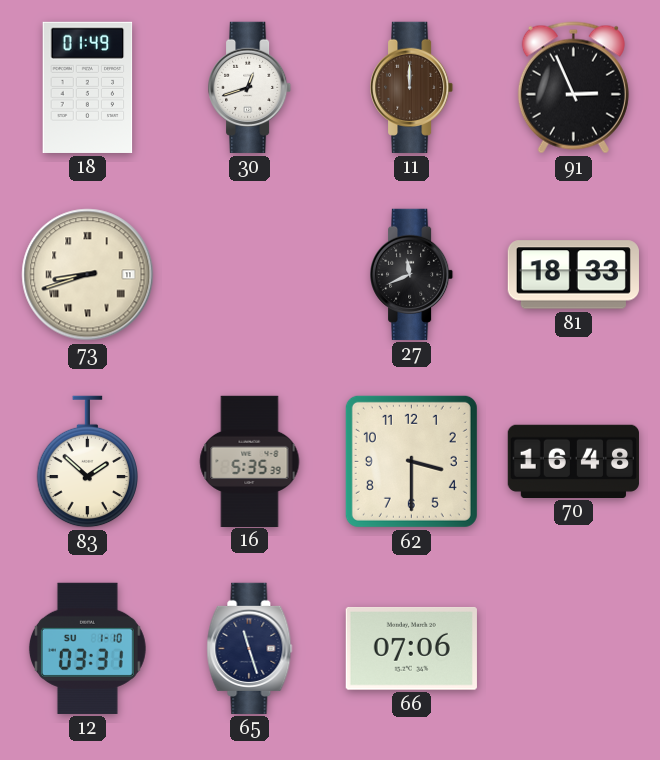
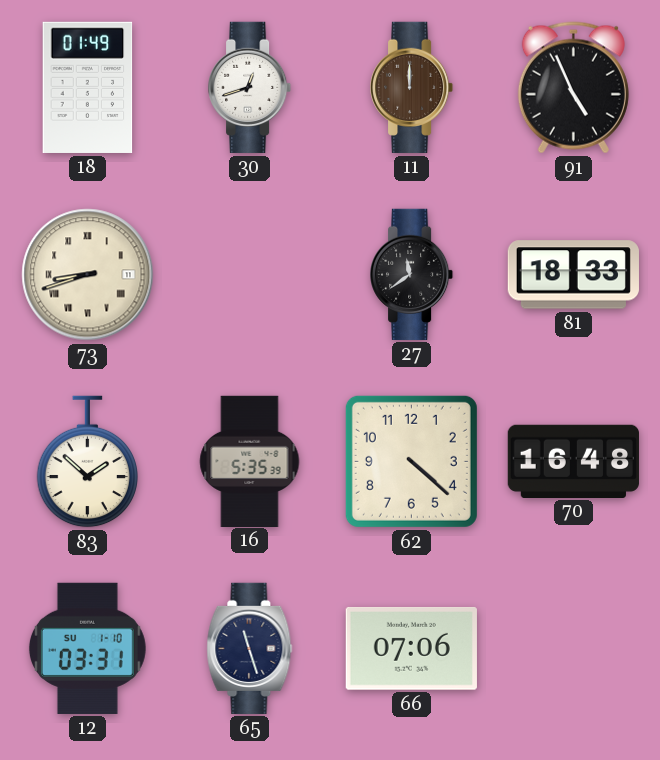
91: 2:56 -> 4:56
27: 11:41 -> 11:39
62: 3:30 -> 4:22
